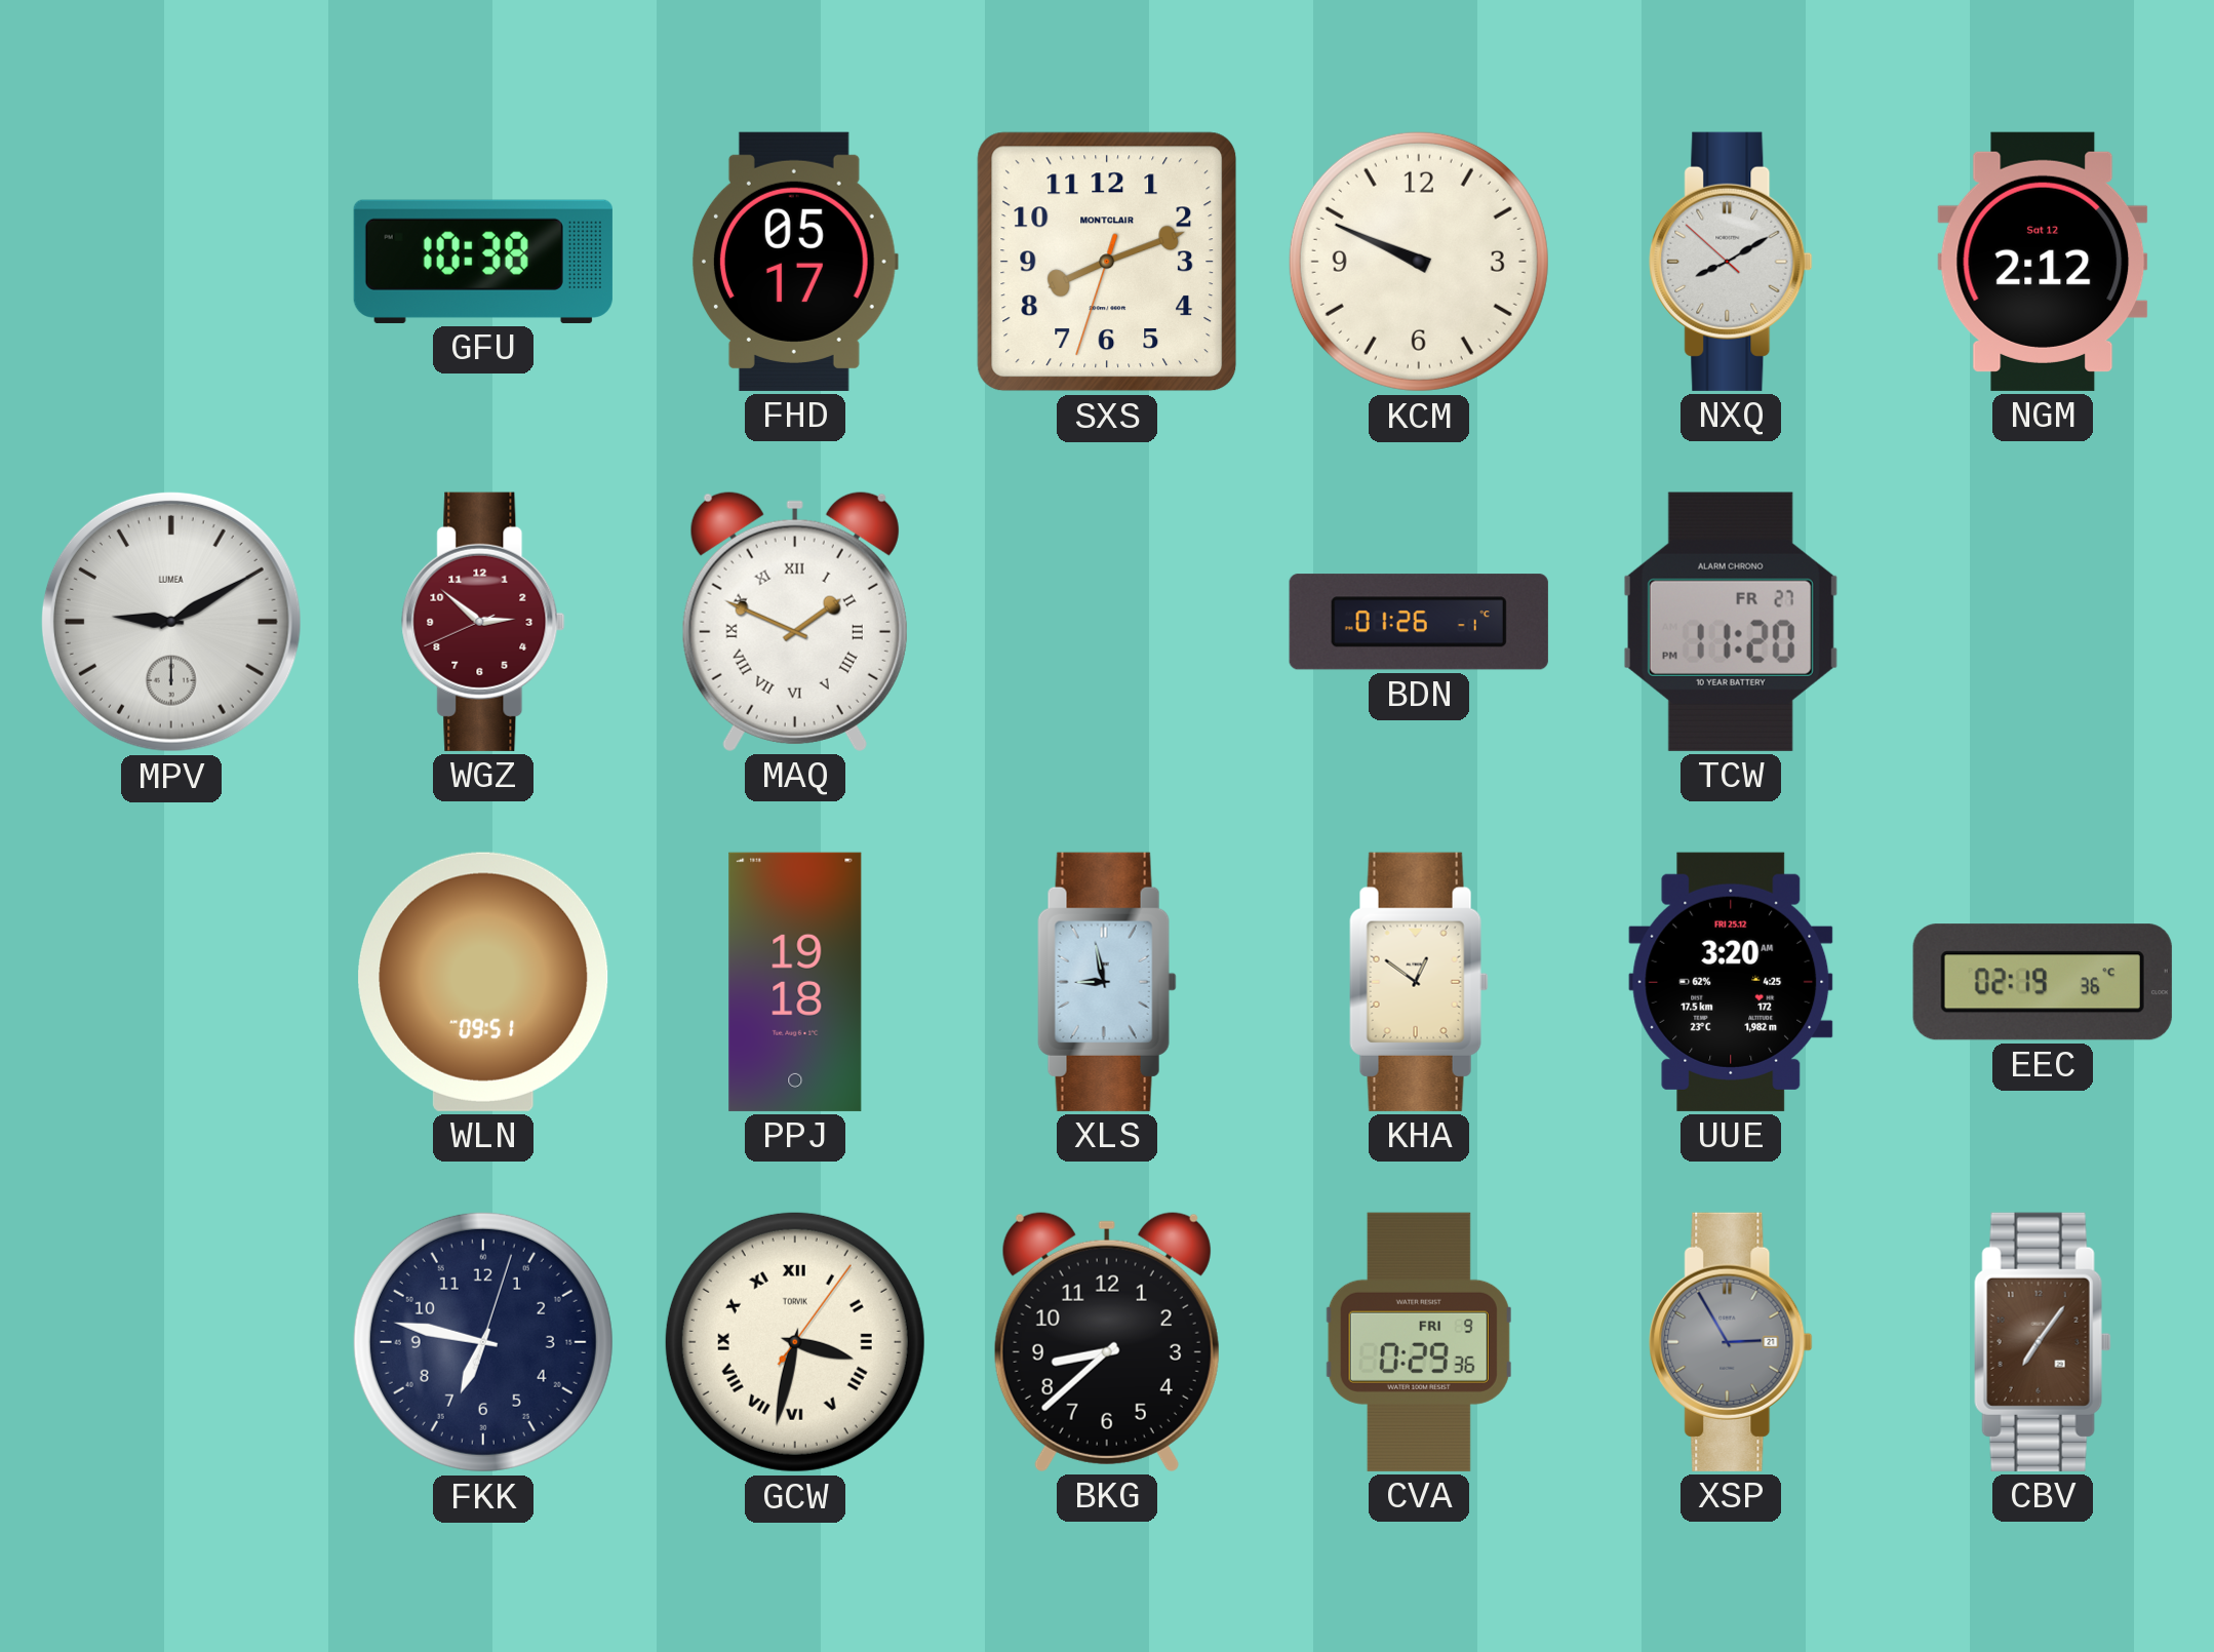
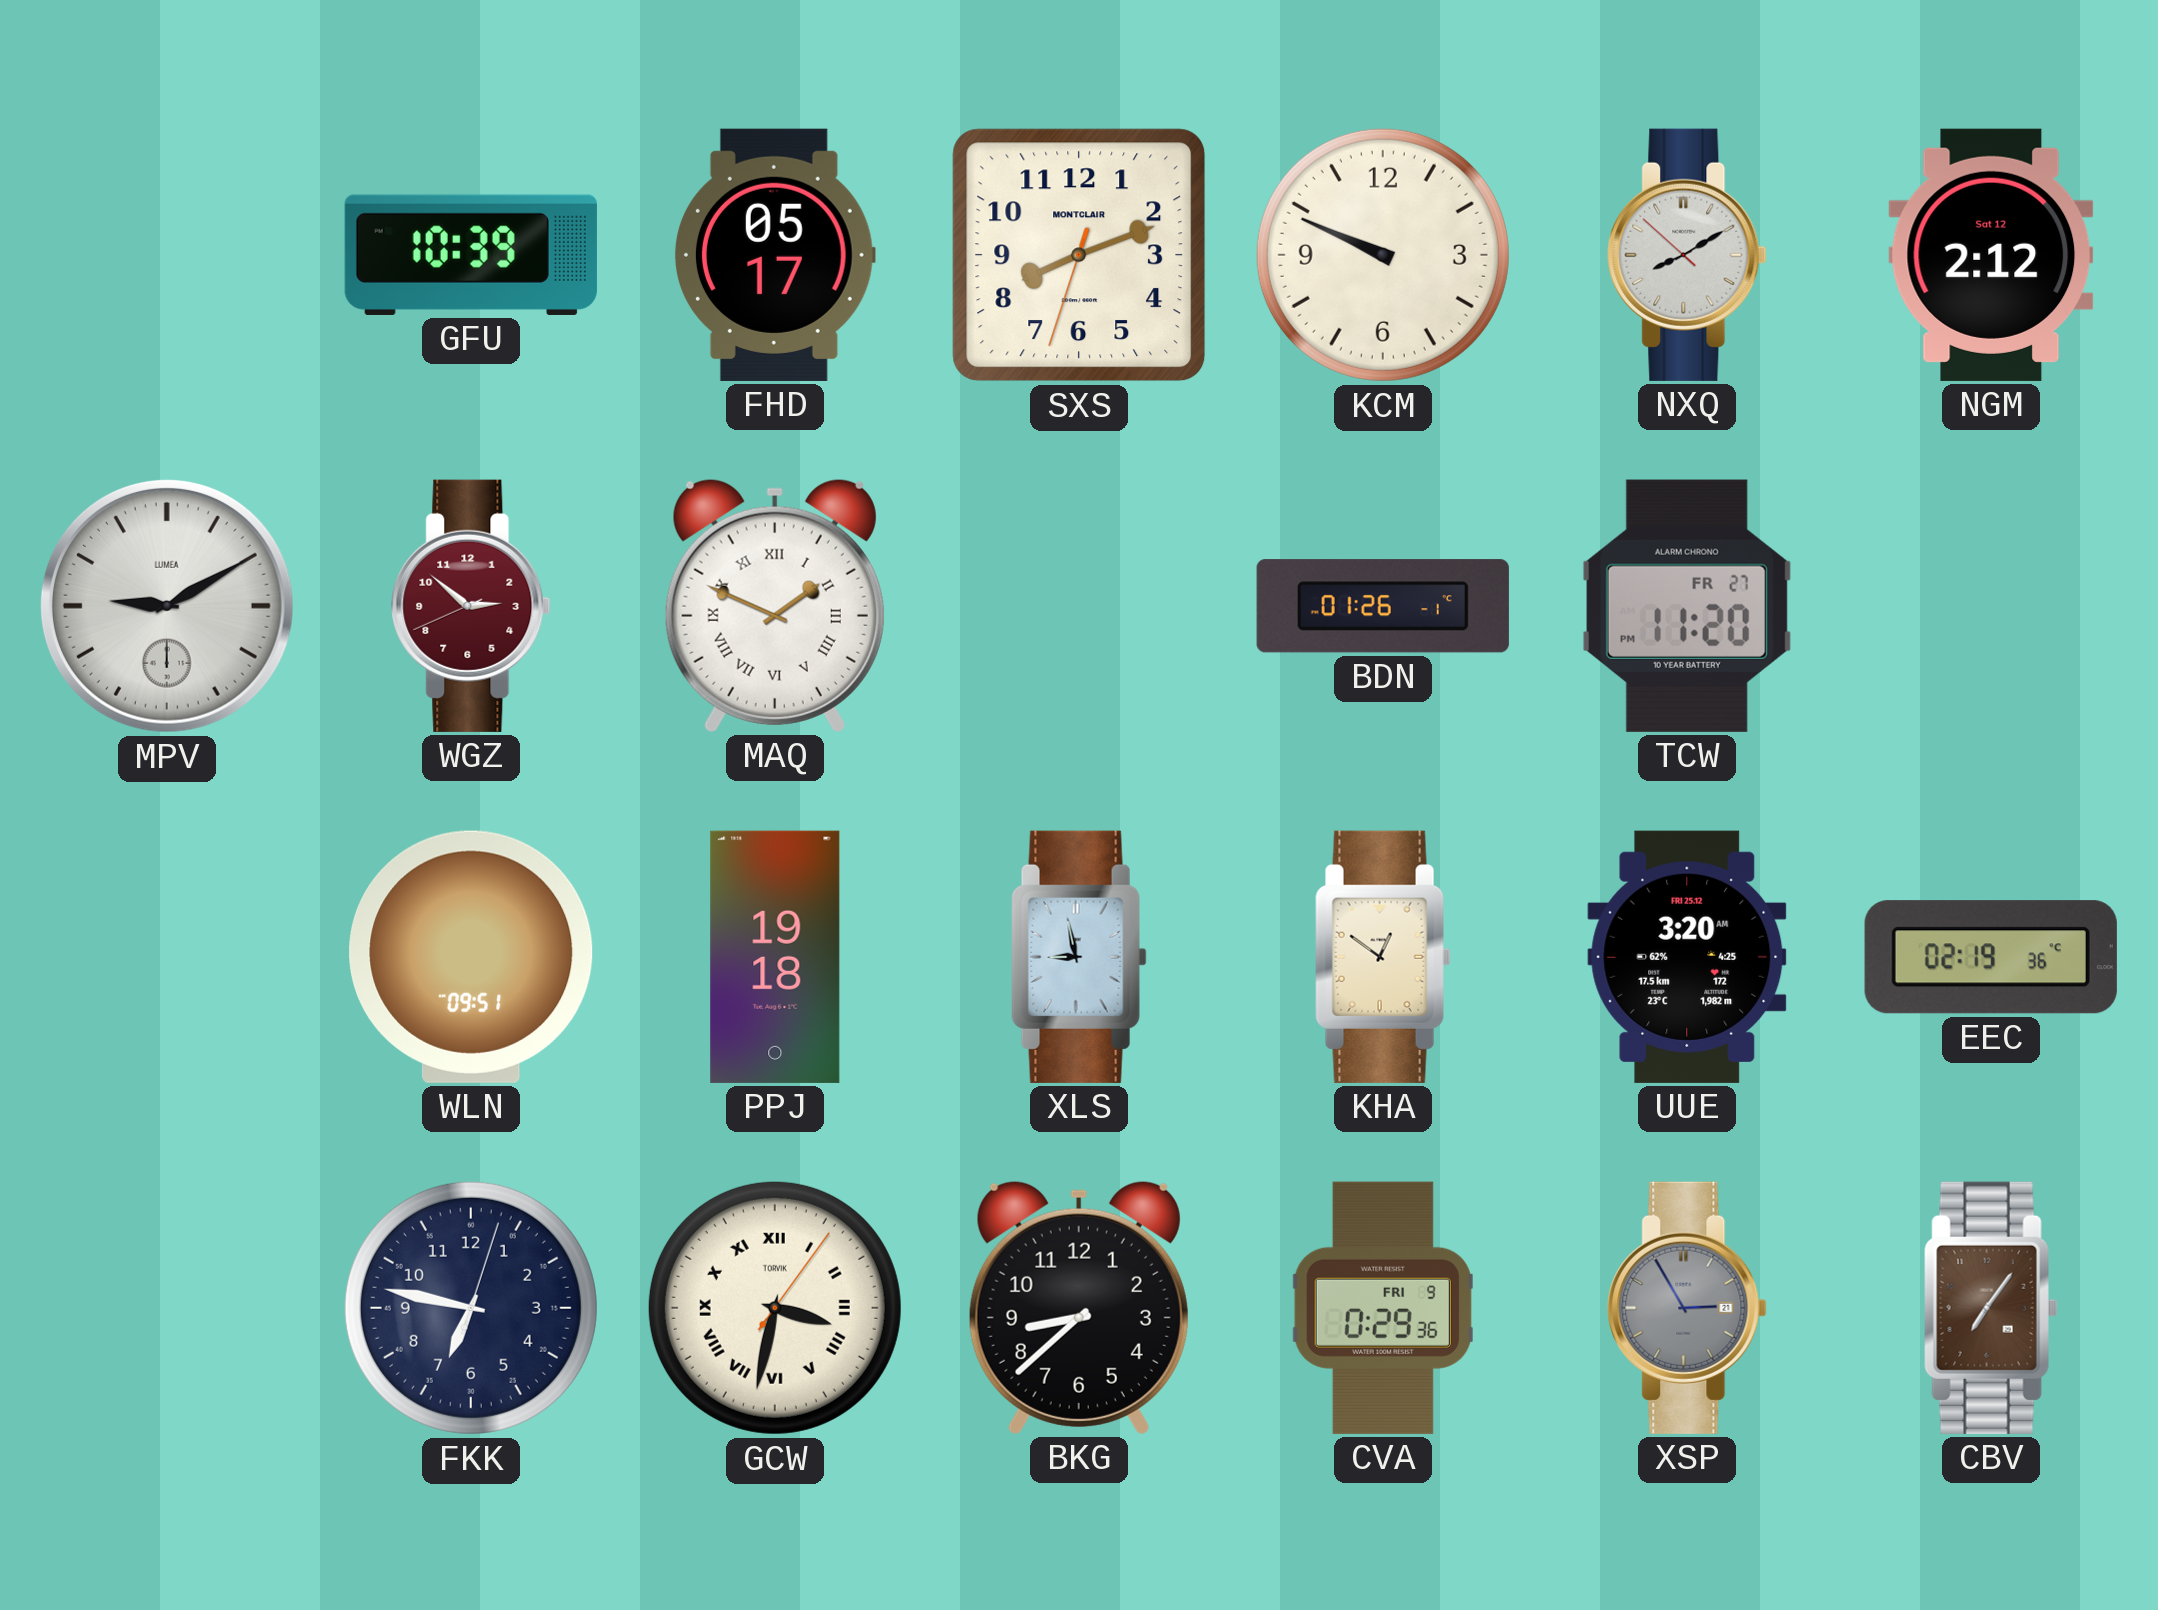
GFU: 10:38 -> 10:39
